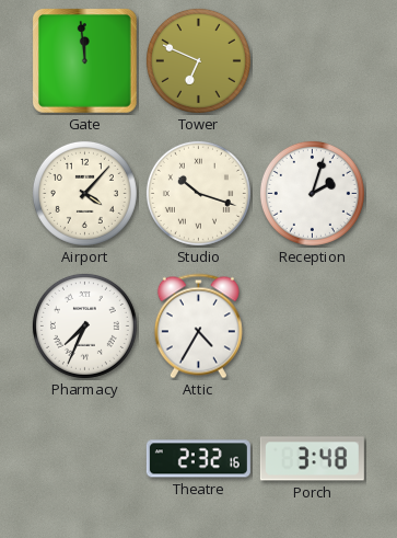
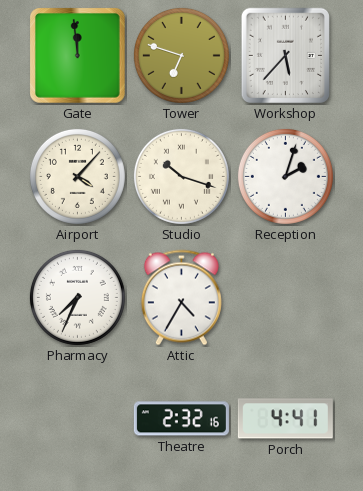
Tower: 6:49 -> 6:48
Workshop: none -> 5:37
Porch: 3:48 -> 4:41
